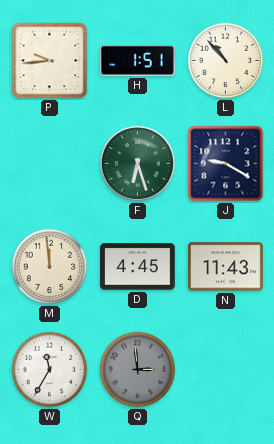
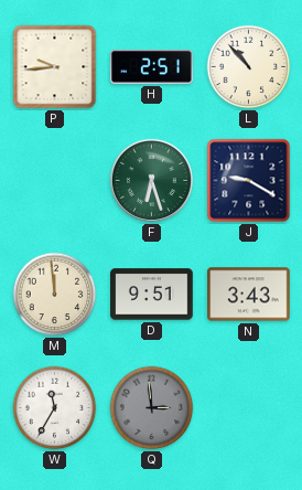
H: 1:51 -> 2:51
D: 4:45 -> 9:51
N: 11:43 -> 3:43
